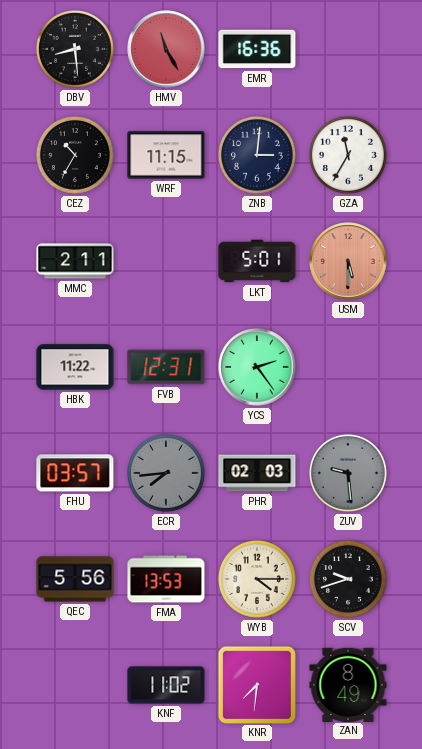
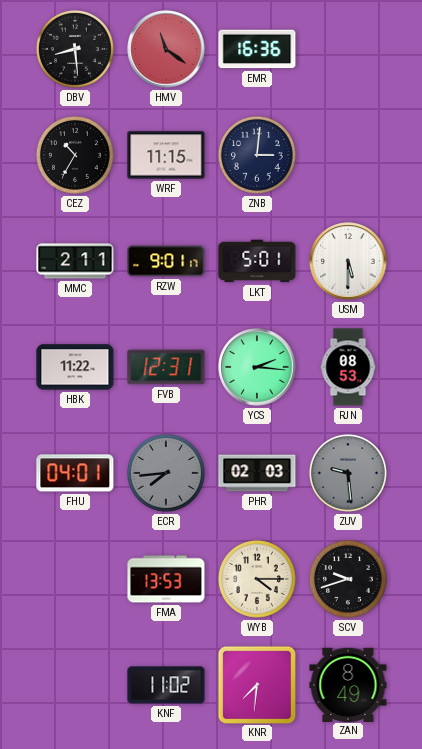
HMV: 11:25 -> 11:21
GZA: 11:35 -> none
RZW: none -> 9:01
USM dial: salmon -> white
YCS: 2:24 -> 2:16
RJN: none -> 08:53
FHU: 03:57 -> 04:01
QEC: 5:56 -> none
